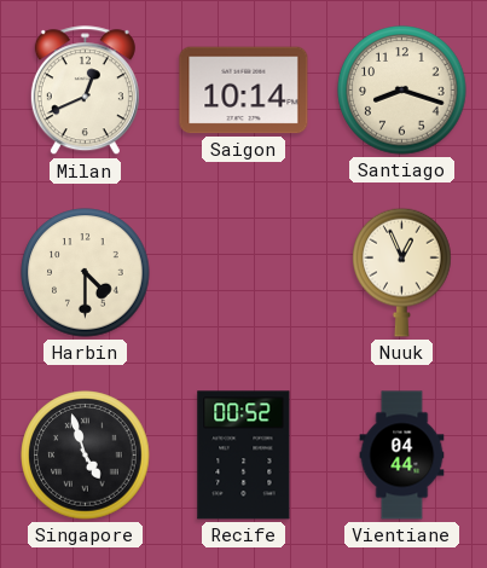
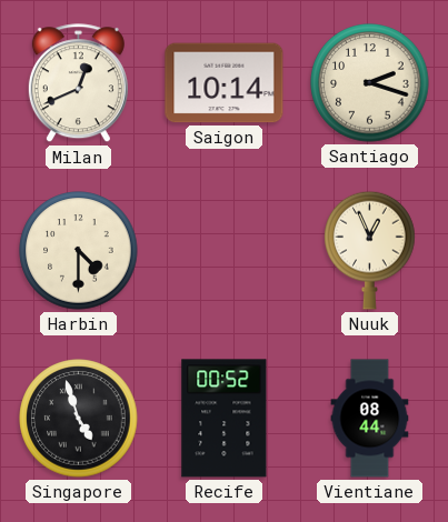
Santiago: 8:18 -> 2:18
Vientiane: 04:44 -> 08:44
